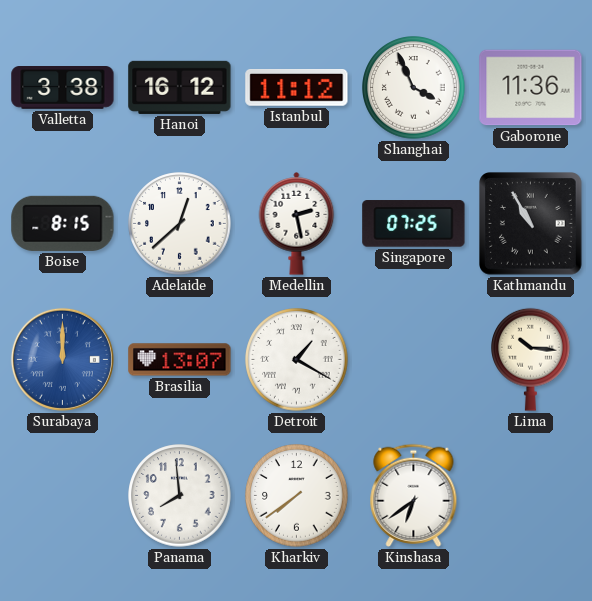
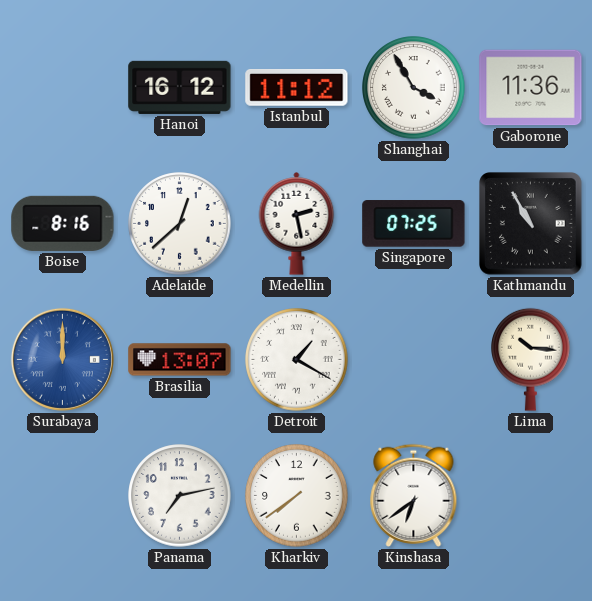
Valletta: 3:38 -> none
Shanghai: 3:56 -> 3:55
Boise: 8:15 -> 8:16
Panama: 7:59 -> 7:13
